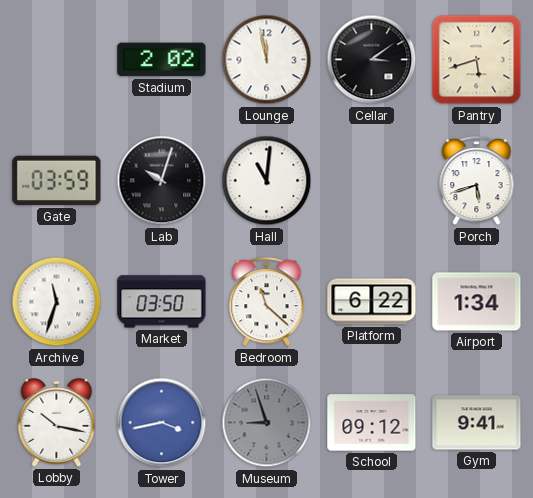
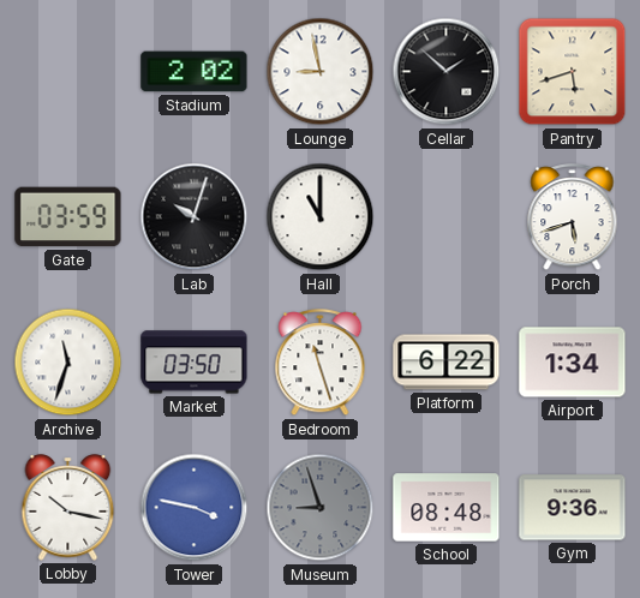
Lounge: 11:58 -> 8:58
Cellar: 3:09 -> 1:52
Hall: 11:01 -> 11:00
Bedroom: 11:22 -> 11:27
Tower: 3:43 -> 3:47
School: 09:12 -> 08:48
Gym: 9:41 -> 9:36
